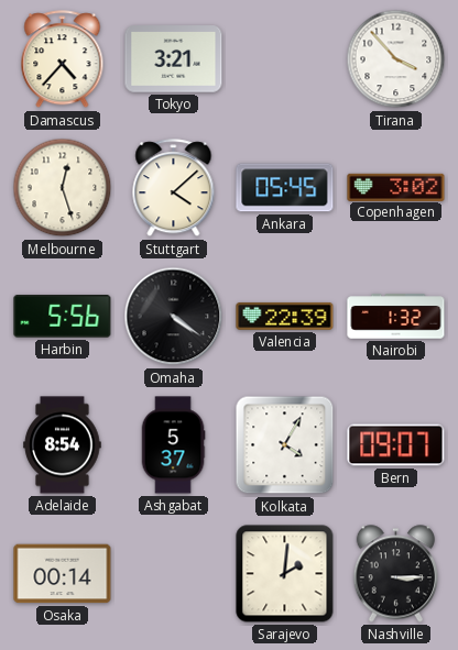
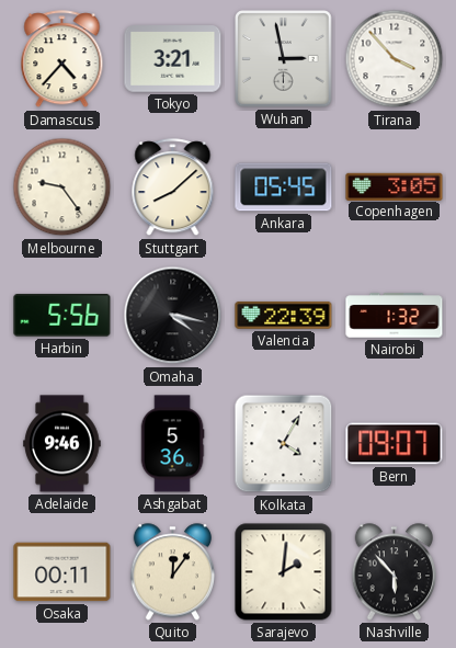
Wuhan: none -> 2:58
Melbourne: 12:27 -> 9:24
Stuttgart: 4:08 -> 8:08
Copenhagen: 3:02 -> 3:05
Omaha: 4:21 -> 4:17
Adelaide: 8:54 -> 9:46
Ashgabat: 5:37 -> 5:36
Osaka: 00:14 -> 00:11
Quito: none -> 12:06
Nashville: 3:15 -> 5:53
